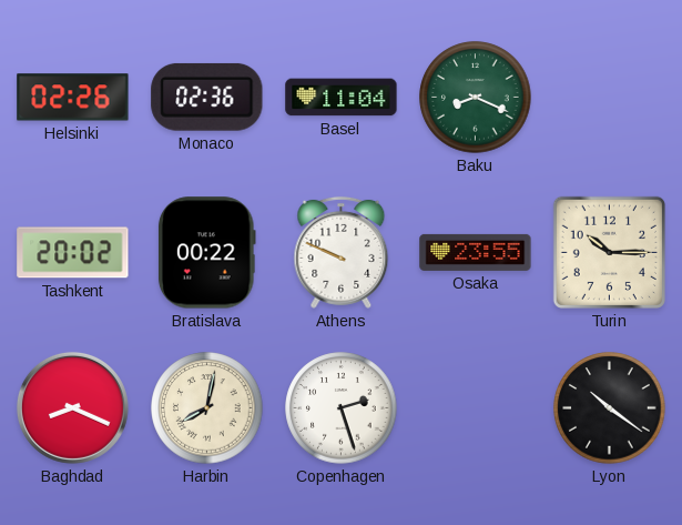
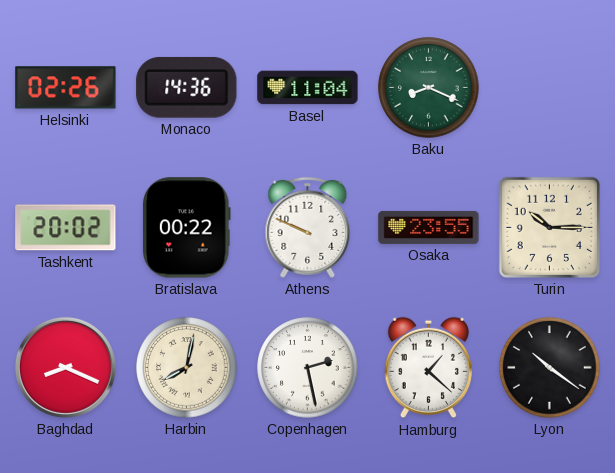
Monaco: 02:36 -> 14:36
Copenhagen: 2:27 -> 2:28
Hamburg: none -> 1:22
